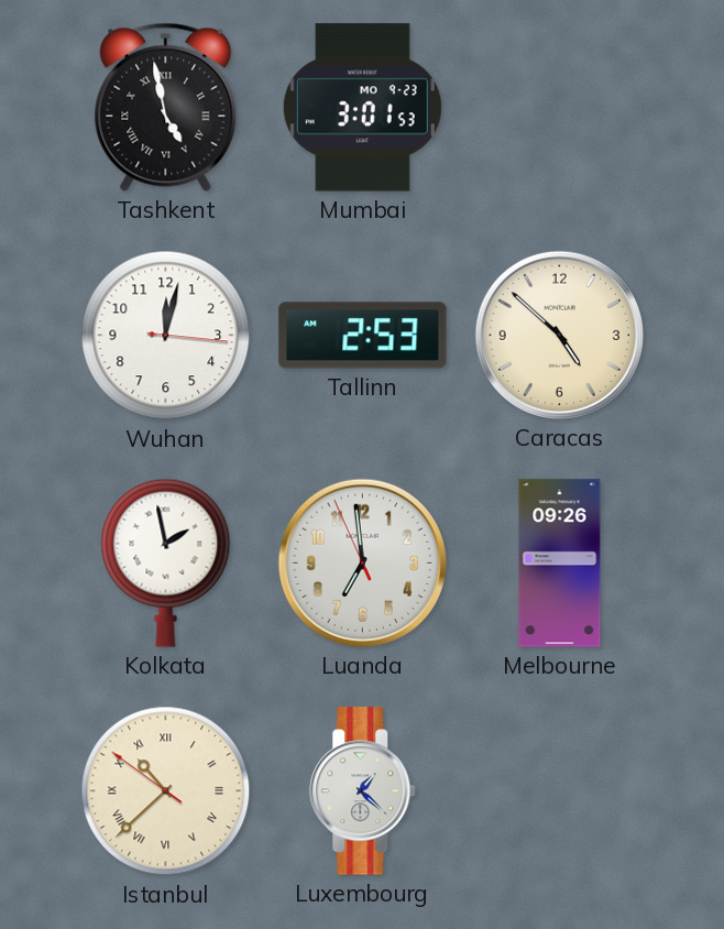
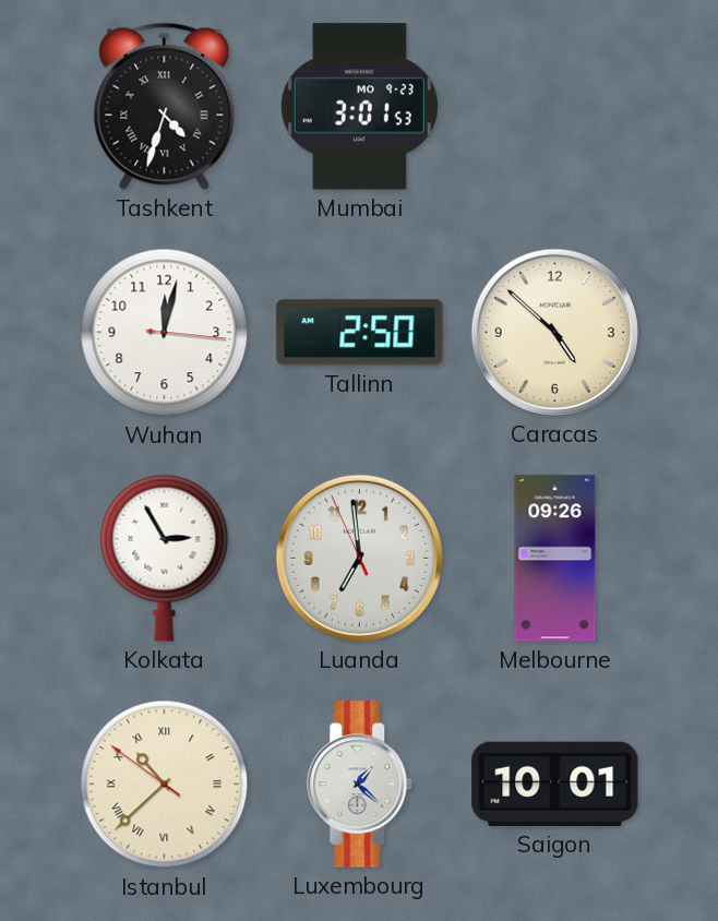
Tashkent: 4:58 -> 4:33
Tallinn: 2:53 -> 2:50
Kolkata: 1:58 -> 2:55
Saigon: none -> 10:01
